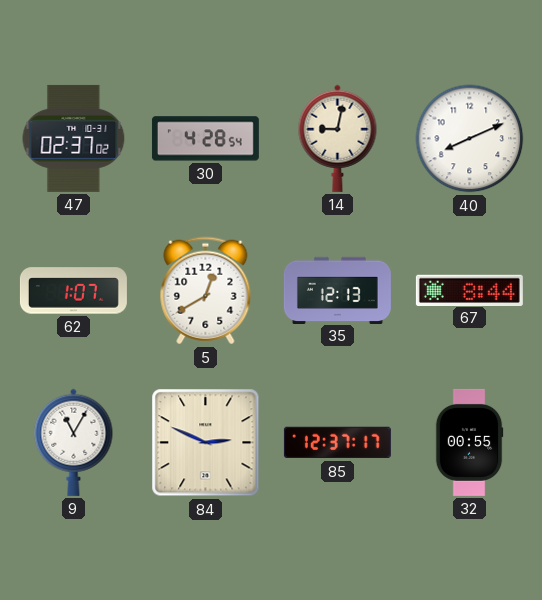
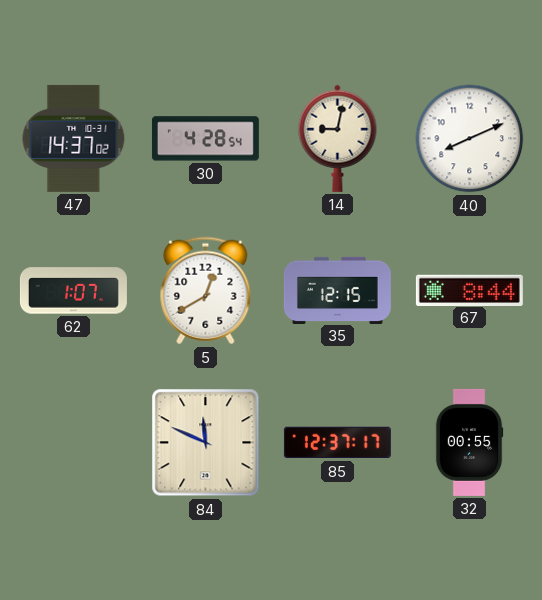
47: 02:37 -> 14:37
35: 12:13 -> 12:15
9: 11:05 -> none
84: 2:49 -> 11:49
